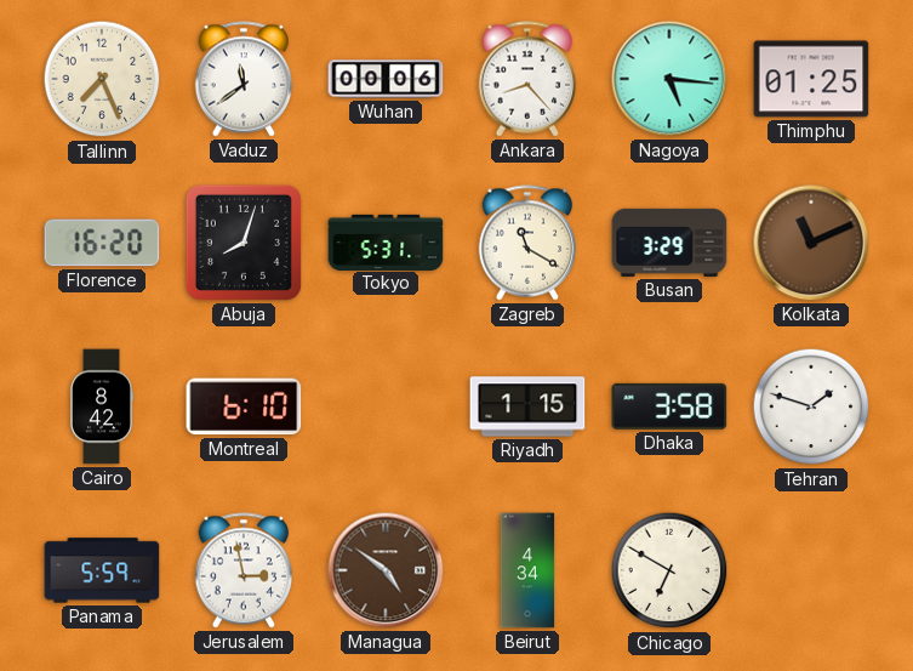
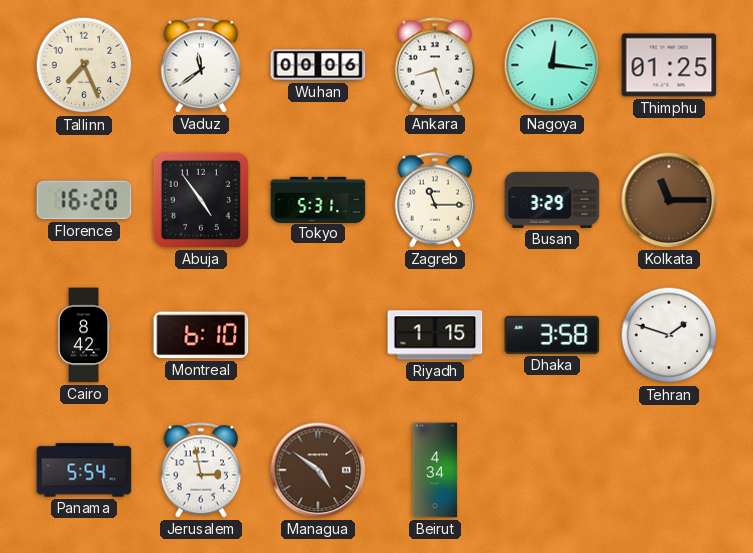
Ankara: 8:23 -> 8:27
Nagoya: 5:16 -> 12:16
Abuja: 8:03 -> 4:54
Zagreb: 11:20 -> 11:15
Kolkata: 11:11 -> 11:15
Panama: 5:59 -> 5:54
Chicago: 6:50 -> none
